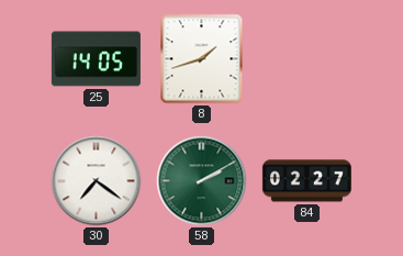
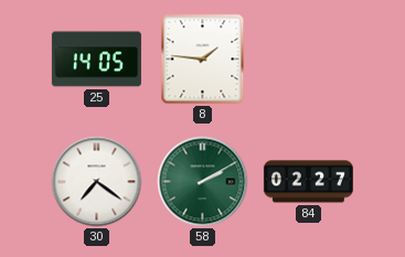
8: 1:42 -> 1:46
